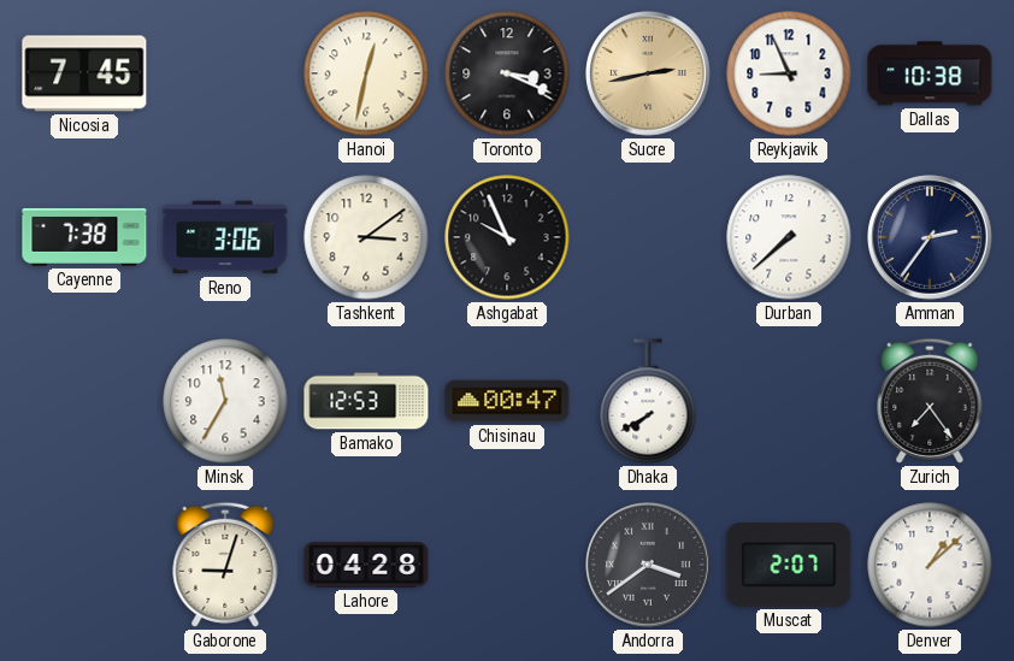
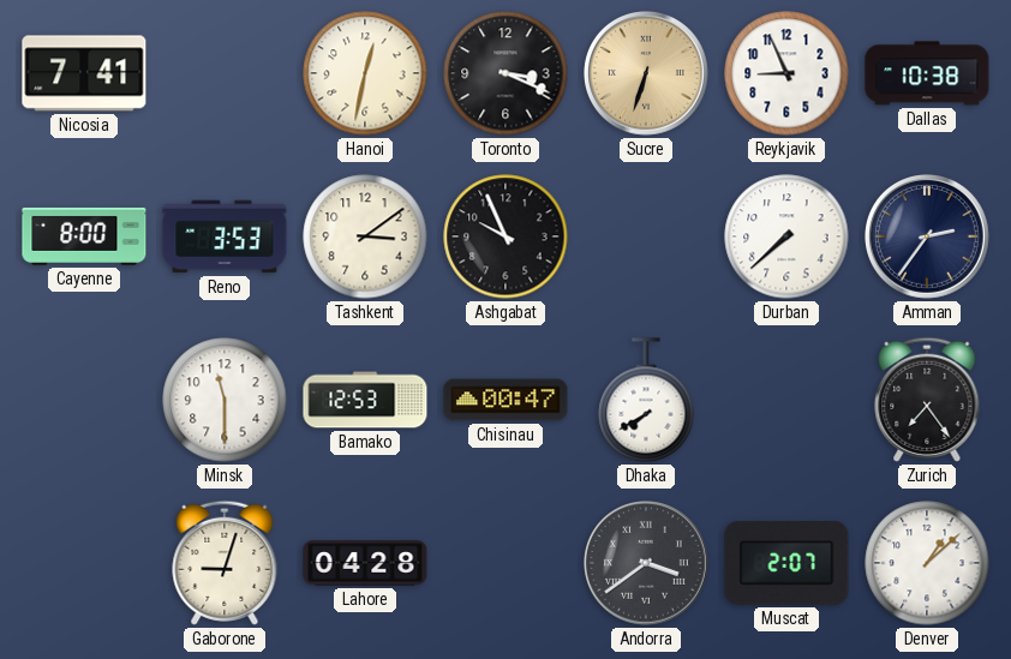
Nicosia: 7:45 -> 7:41
Sucre: 2:43 -> 6:33
Cayenne: 7:38 -> 8:00
Reno: 3:06 -> 3:53
Minsk: 11:35 -> 11:30
